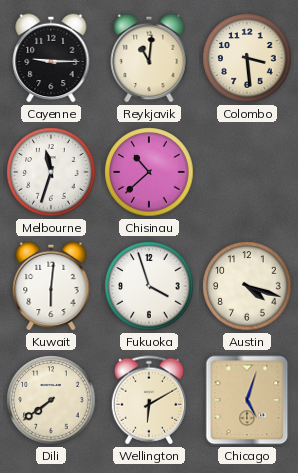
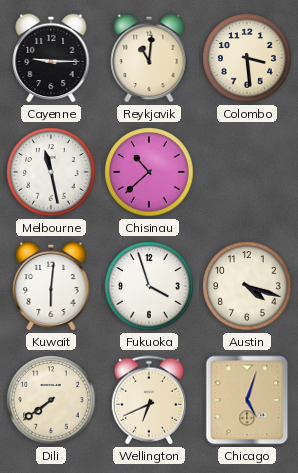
Melbourne: 11:33 -> 11:28
Wellington: 6:10 -> 6:41
